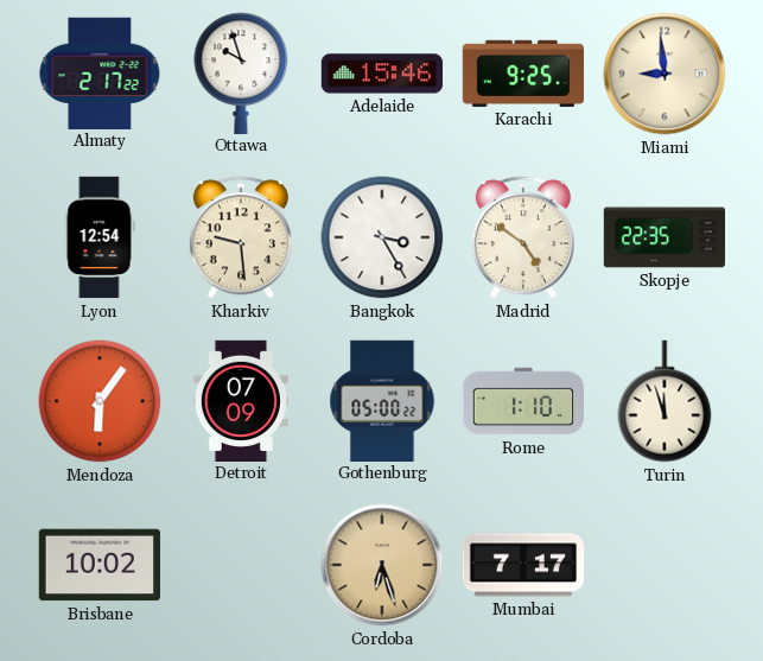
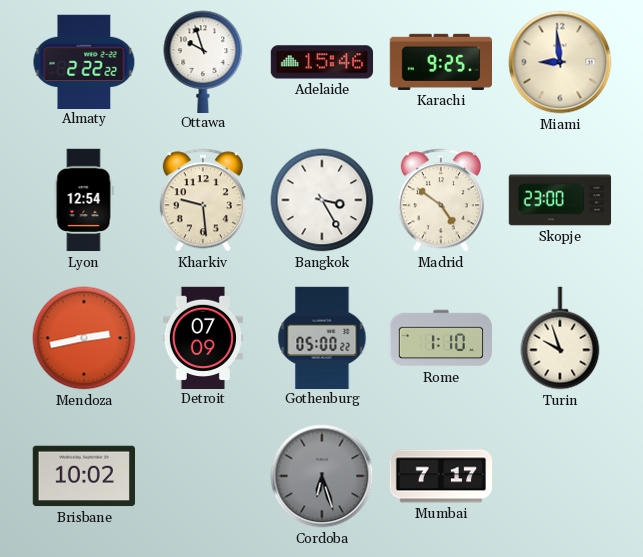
Almaty: 2:17 -> 2:22
Skopje: 22:35 -> 23:00
Mendoza: 6:06 -> 2:43
Turin: 11:57 -> 9:57
Cordoba dial: champagne -> grey
